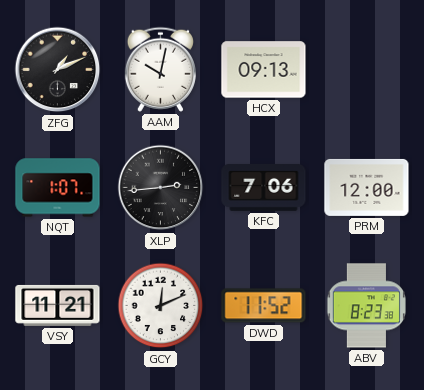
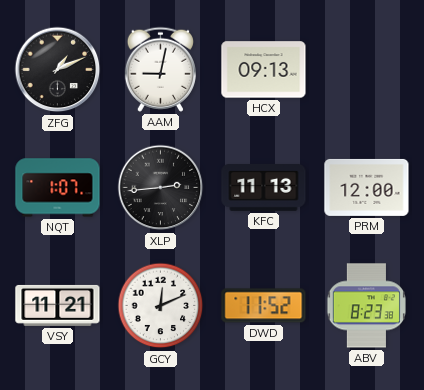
AAM: 10:02 -> 9:02
KFC: 7:06 -> 11:13
